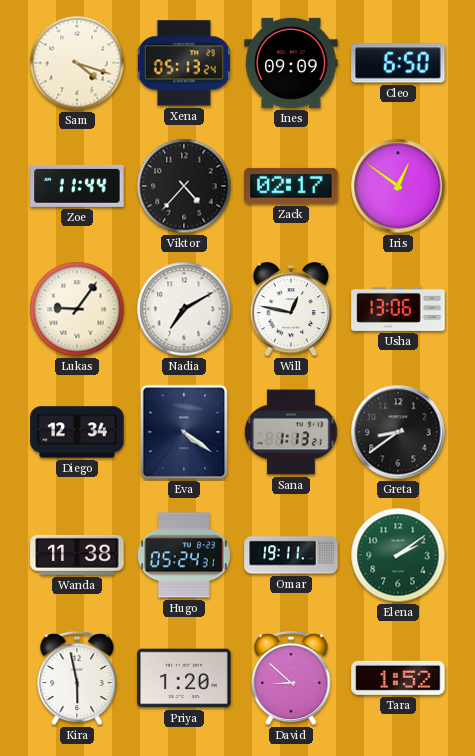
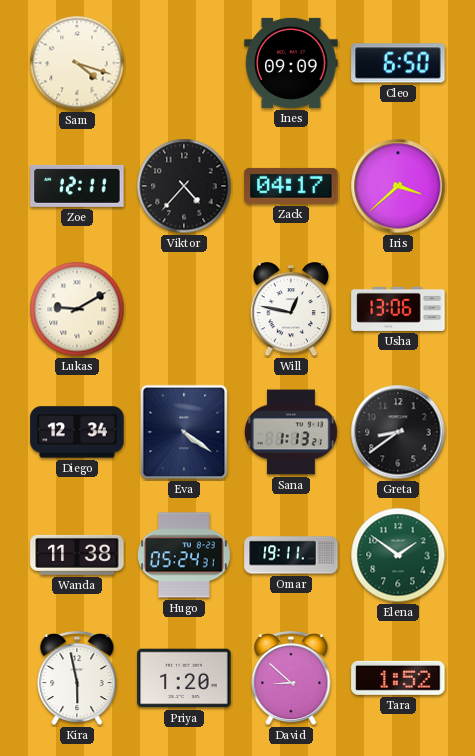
Xena: 05:13 -> none
Zoe: 11:44 -> 12:11
Zack: 02:17 -> 04:17
Iris: 12:51 -> 3:38
Lukas: 9:06 -> 9:10
Nadia: 7:10 -> none
Elena: 2:09 -> 1:51
